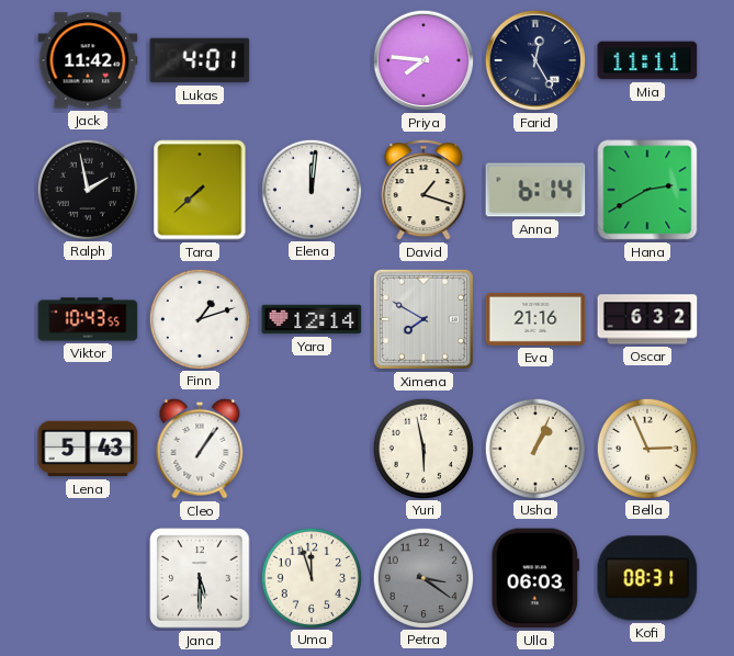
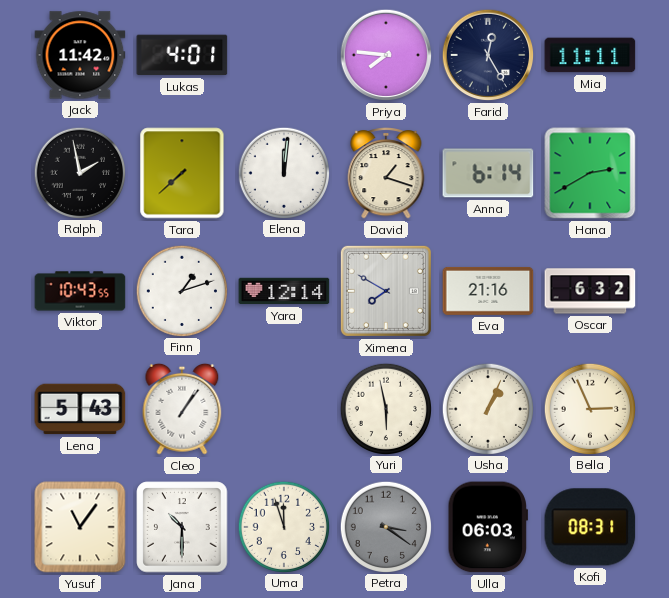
Yusuf: none -> 11:06
Jana: 5:30 -> 10:30
